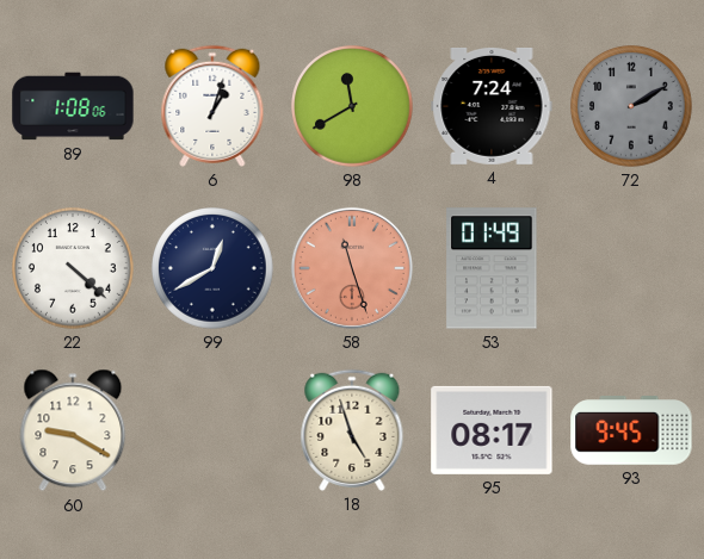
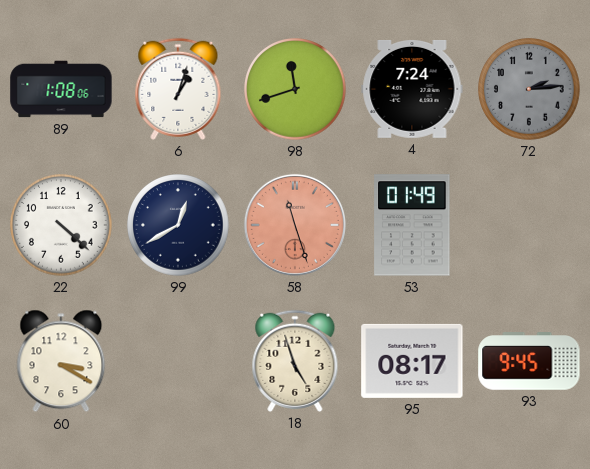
98: 11:40 -> 11:42
72: 2:10 -> 2:14
60: 9:20 -> 3:20
